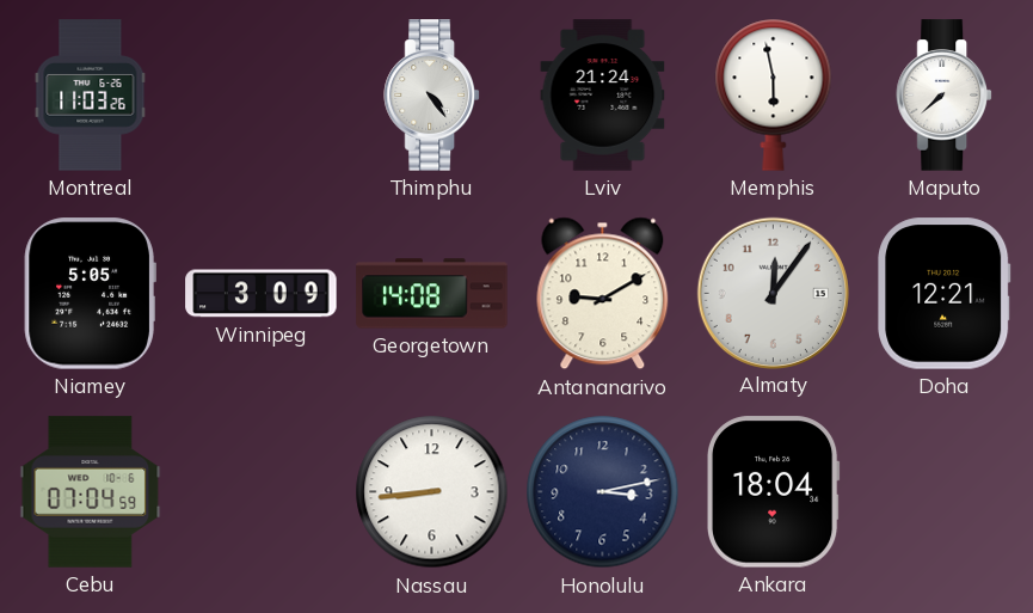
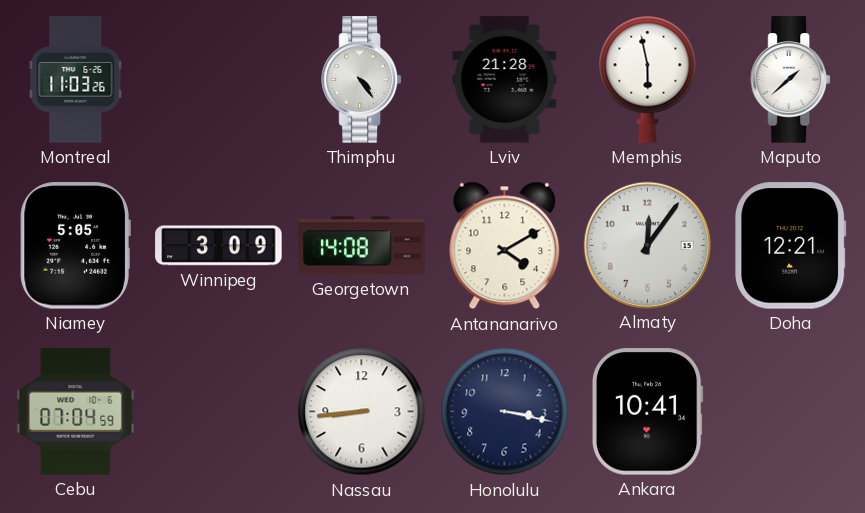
Lviv: 21:24 -> 21:28
Maputo: 7:38 -> 1:38
Antananarivo: 9:10 -> 4:10
Honolulu: 3:13 -> 3:17
Ankara: 18:04 -> 10:41
